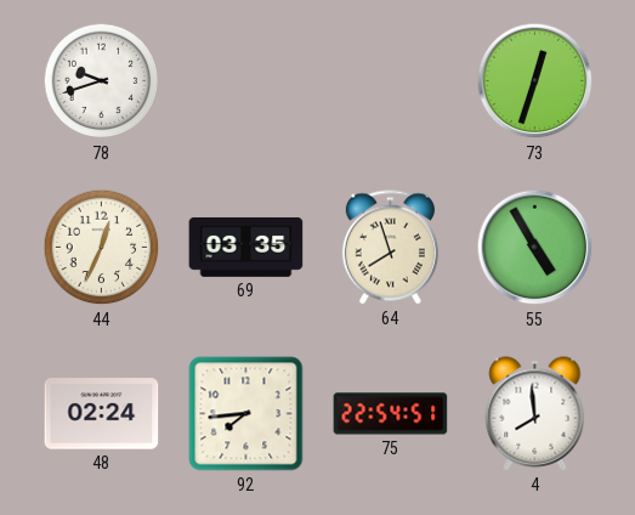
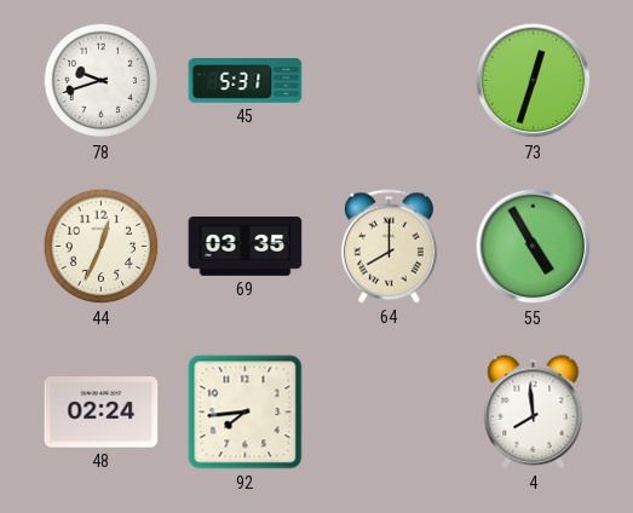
45: none -> 5:31
64: 7:57 -> 8:00
75: 22:54 -> none
